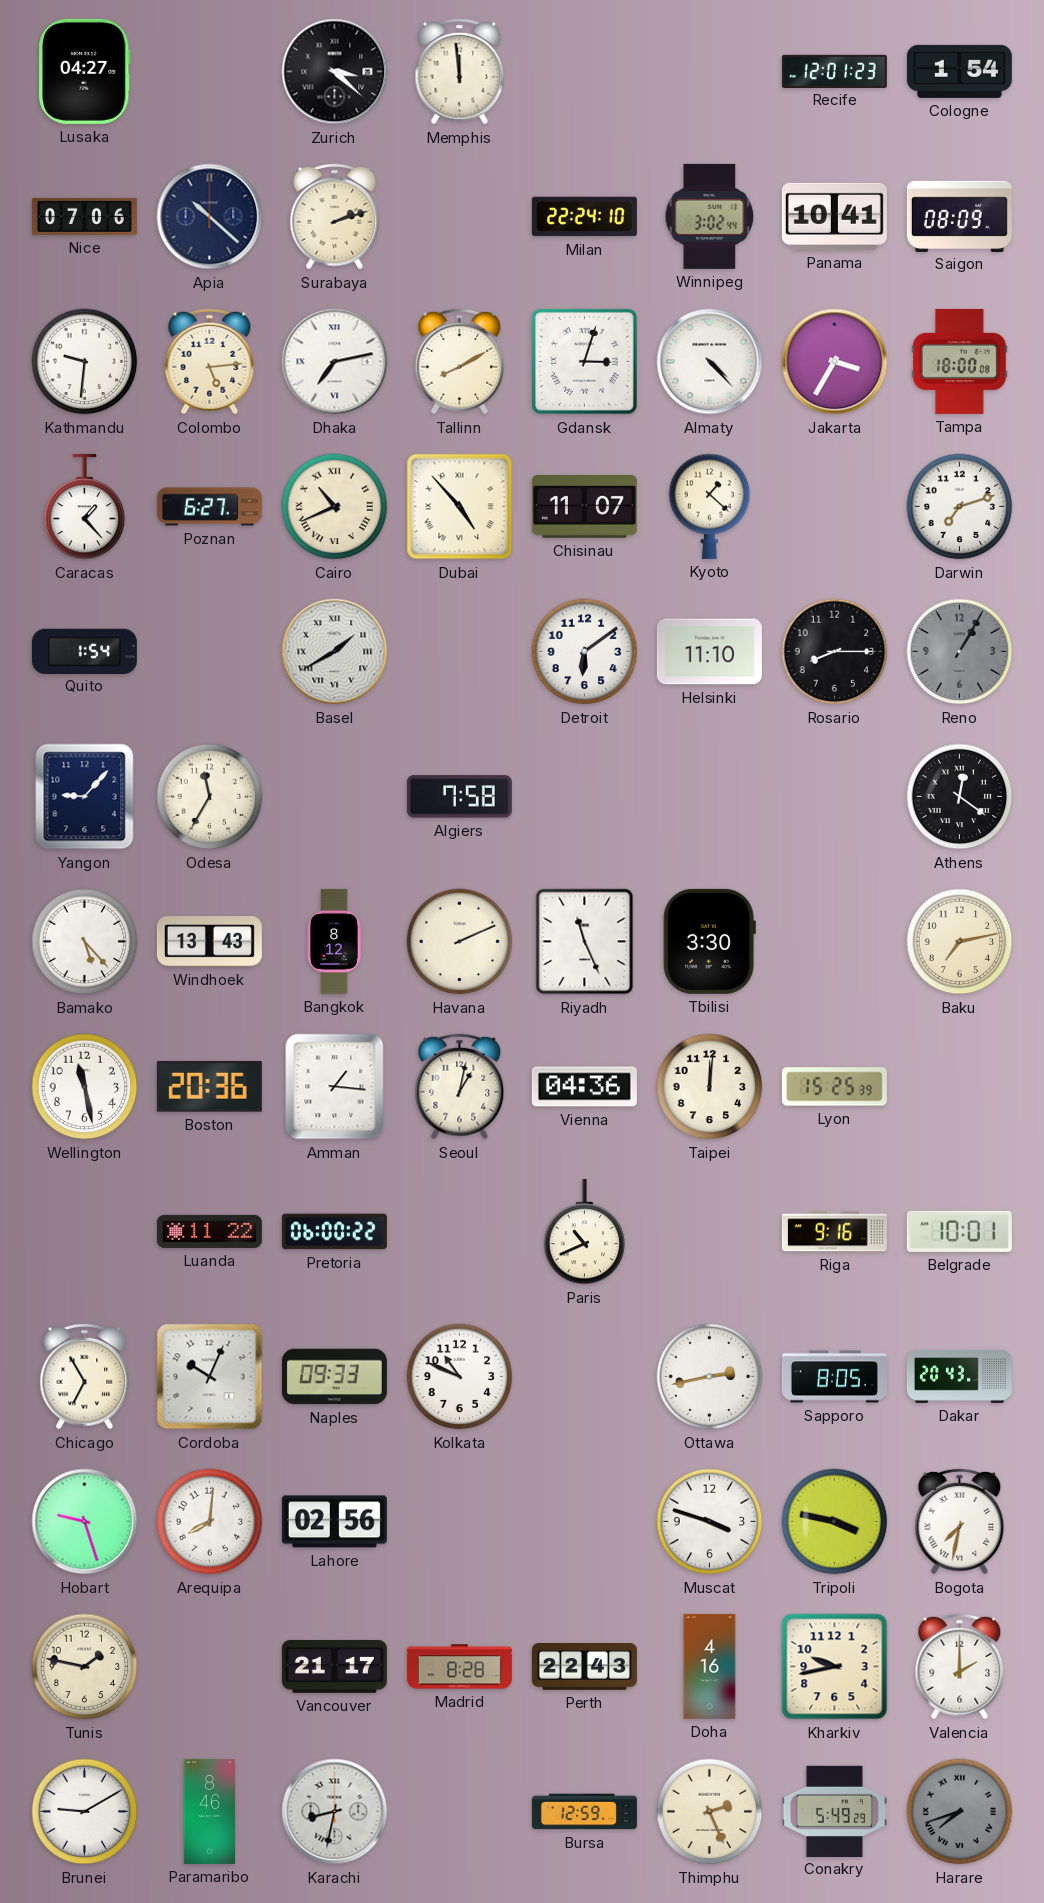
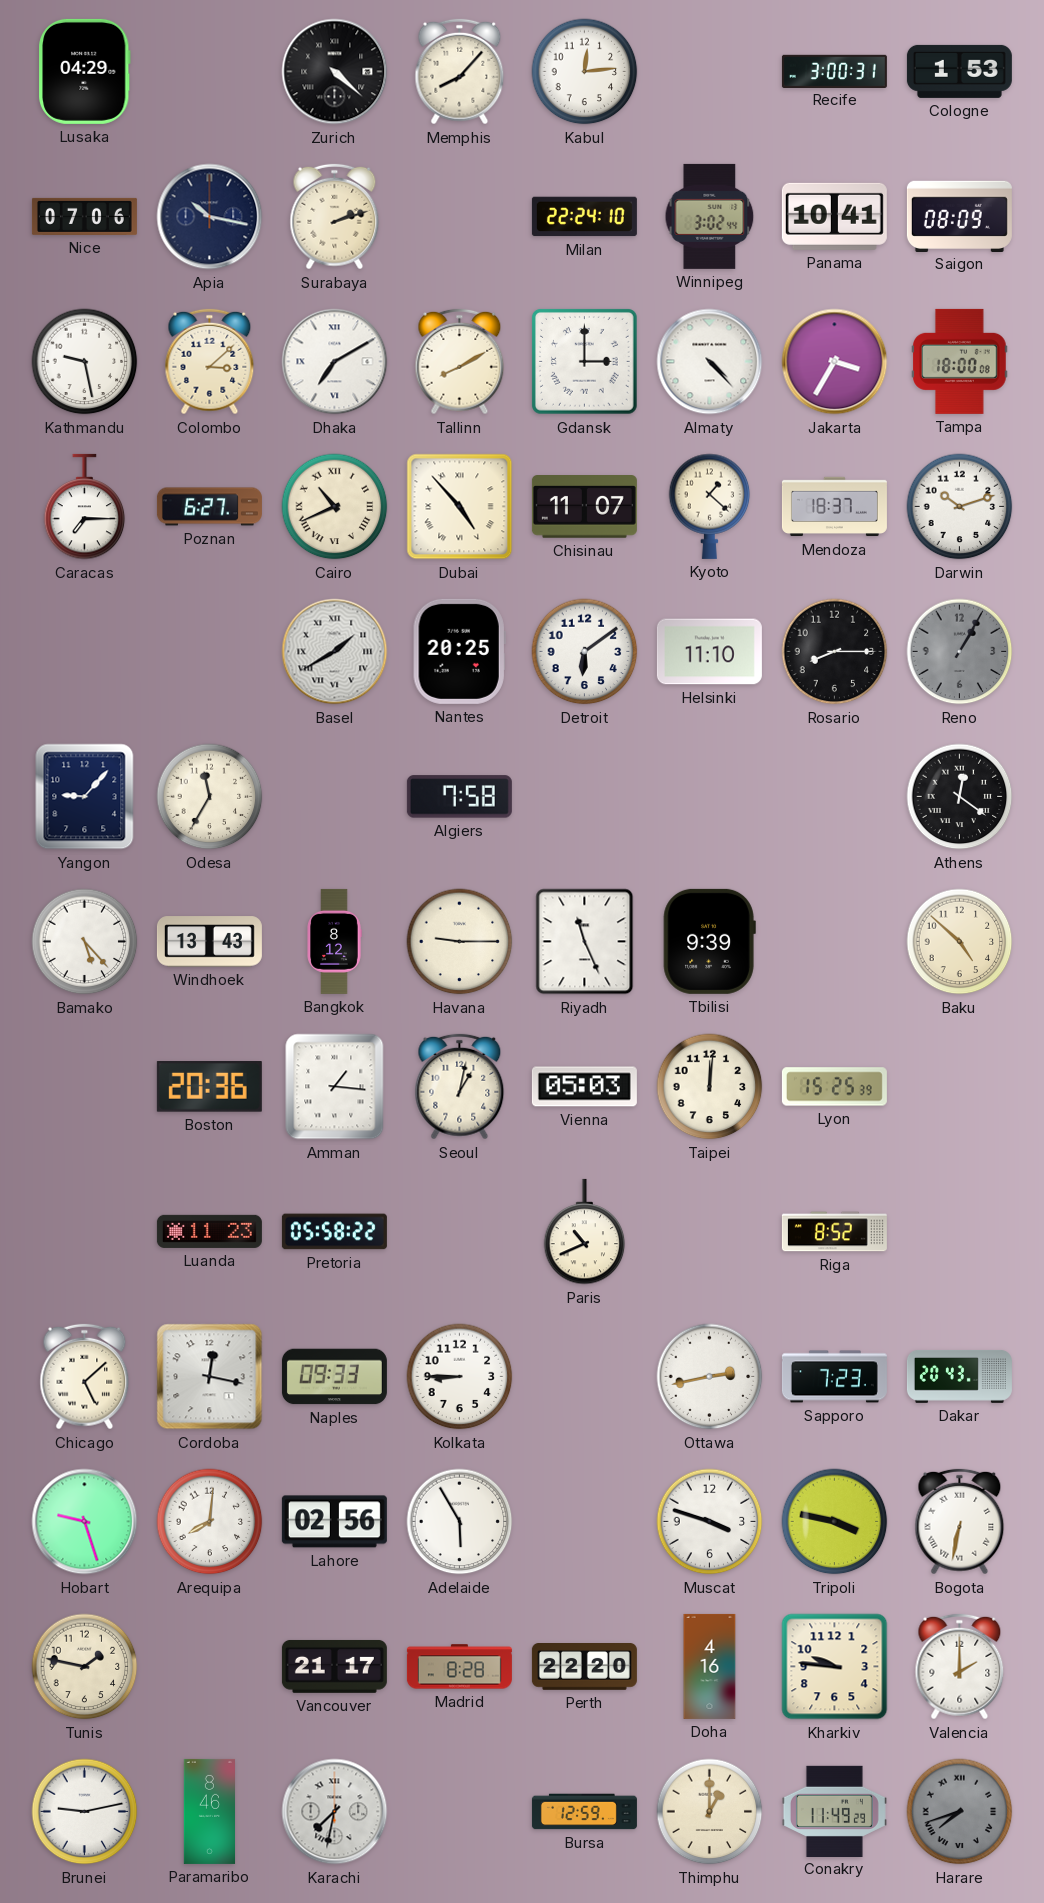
Lusaka: 04:27 -> 04:29
Zurich: 3:22 -> 4:22
Memphis: 11:59 -> 8:07
Kabul: none -> 12:14
Recife: 12:01 -> 3:00
Cologne: 1:54 -> 1:53
Apia: 10:22 -> 10:17
Kathmandu: 9:31 -> 9:28
Colombo: 5:14 -> 3:08
Dhaka: 7:13 -> 7:10
Gdansk: 3:03 -> 3:00
Caracas: 1:23 -> 7:15
Mendoza: none -> 18:37
Darwin: 7:12 -> 10:12
Quito: 1:54 -> none
Nantes: none -> 20:25
Havana: 2:11 -> 9:15
Tbilisi: 3:30 -> 9:39
Baku: 7:13 -> 4:52
Wellington: 11:28 -> none
Vienna: 04:36 -> 05:03
Luanda: 11:22 -> 11:23
Pretoria: 06:00 -> 05:58
Riga: 9:16 -> 8:52
Belgrade: 10:01 -> none
Chicago: 6:55 -> 5:08
Cordoba: 10:04 -> 12:17
Kolkata: 10:49 -> 8:45
Sapporo: 8:05 -> 7:23
Adelaide: none -> 5:55
Bogota: 7:32 -> 6:32
Perth: 22:43 -> 22:20
Kharkiv: 9:43 -> 9:46
Brunei: 9:10 -> 9:13
Karachi: 8:32 -> 7:32
Thimphu: 2:26 -> 1:00
Conakry: 5:49 -> 11:49
